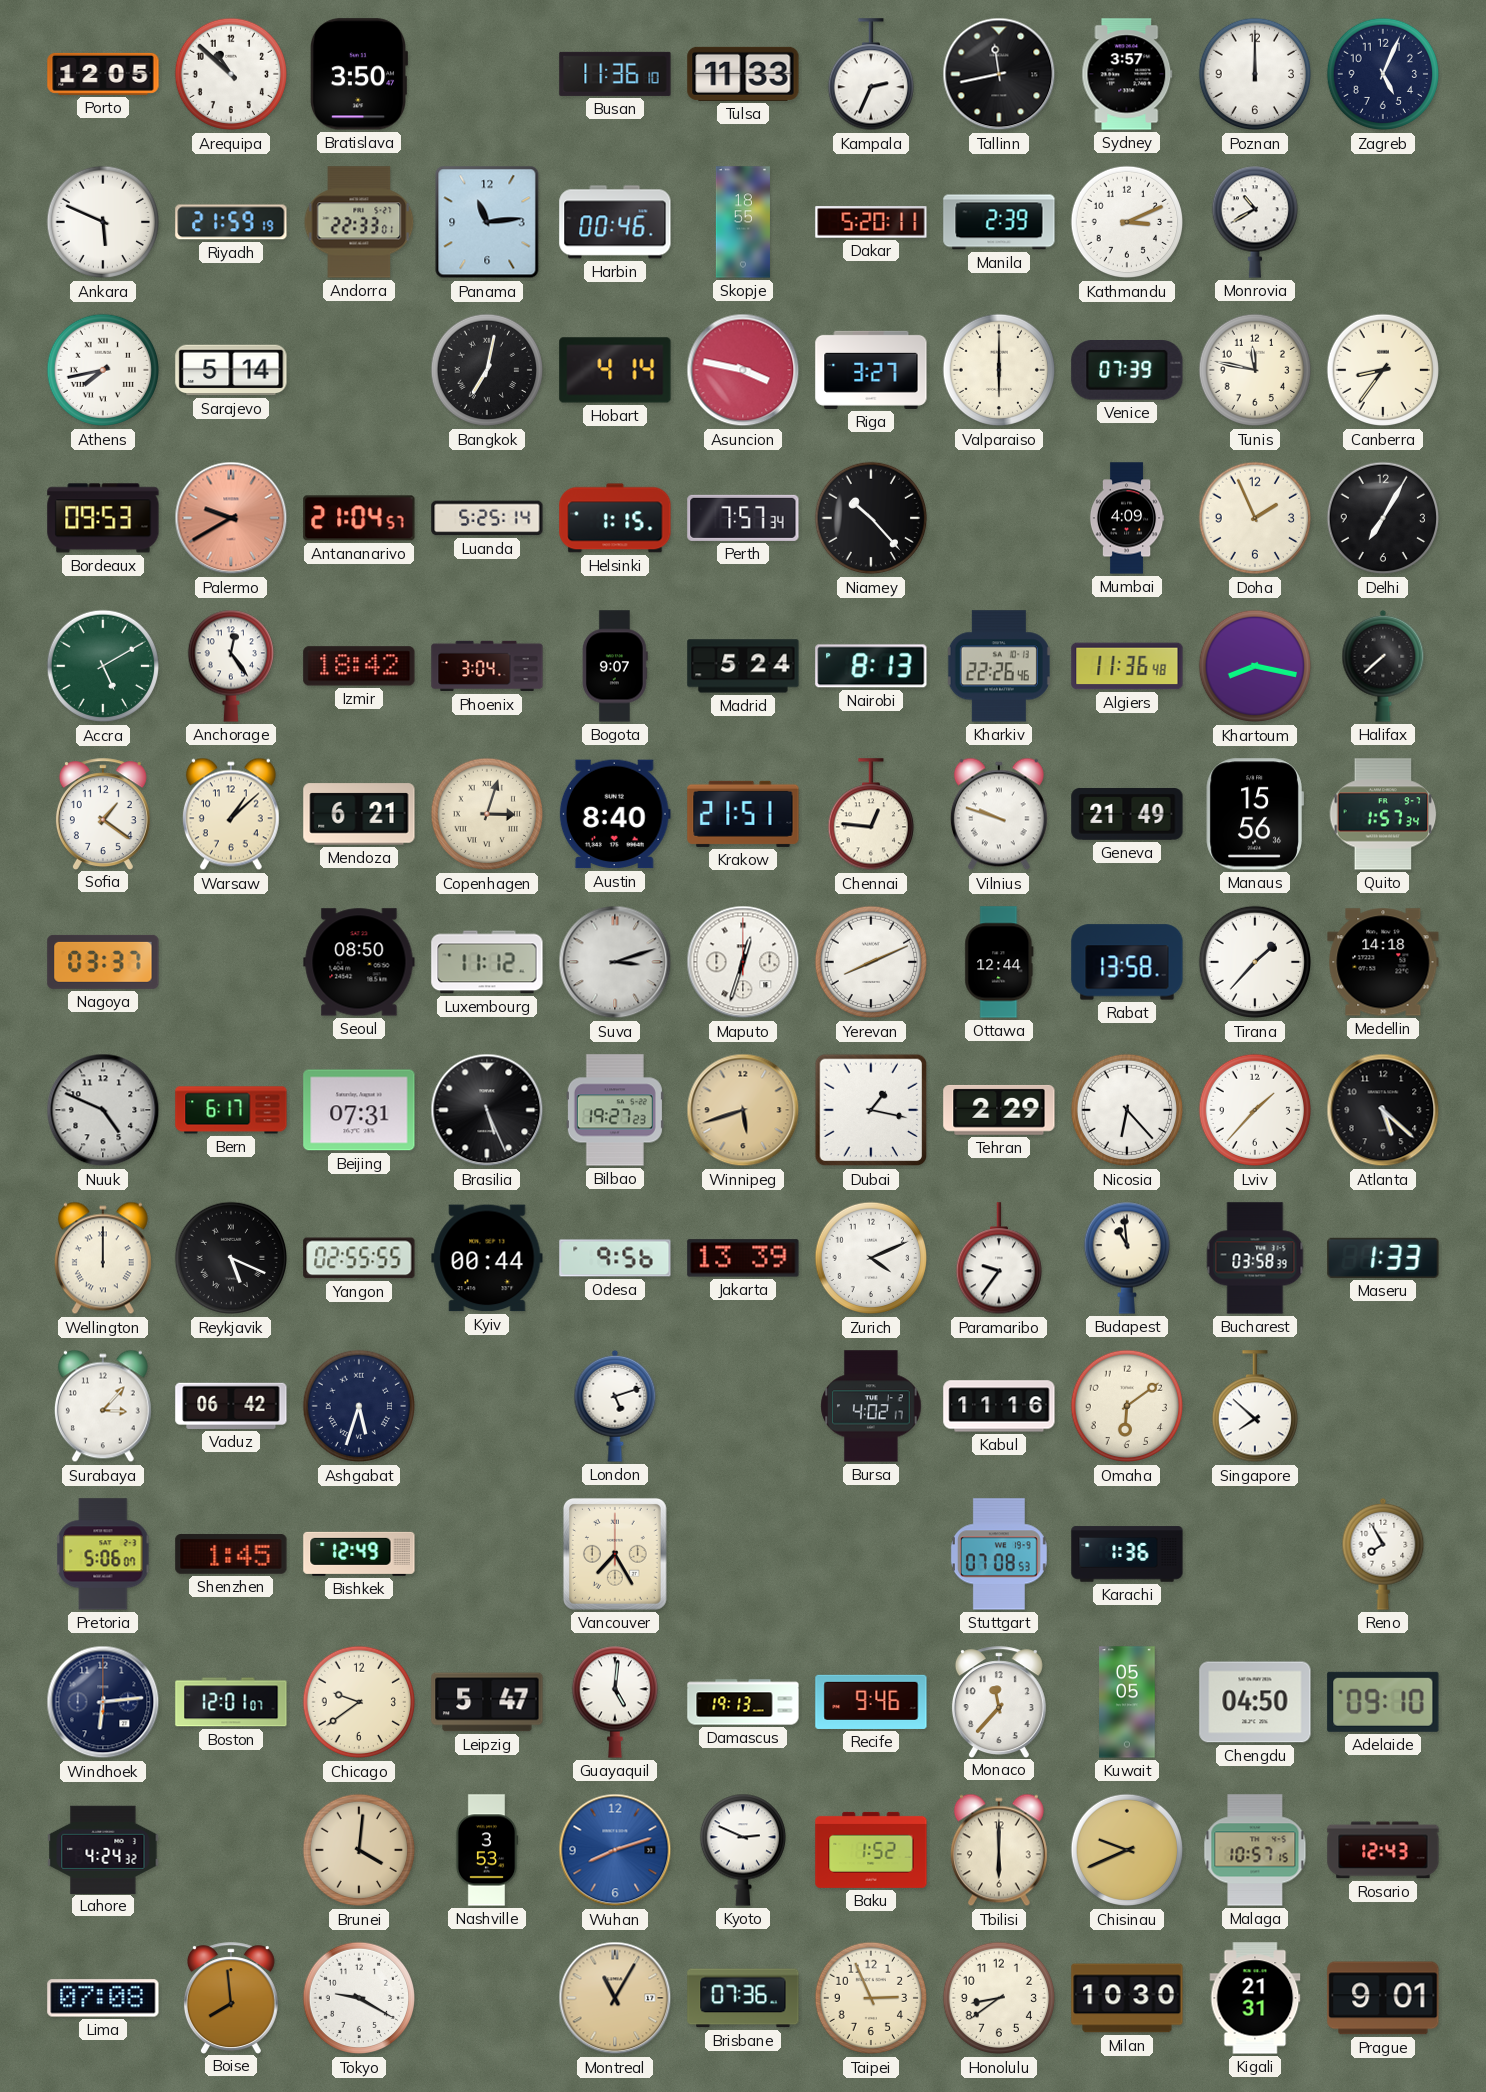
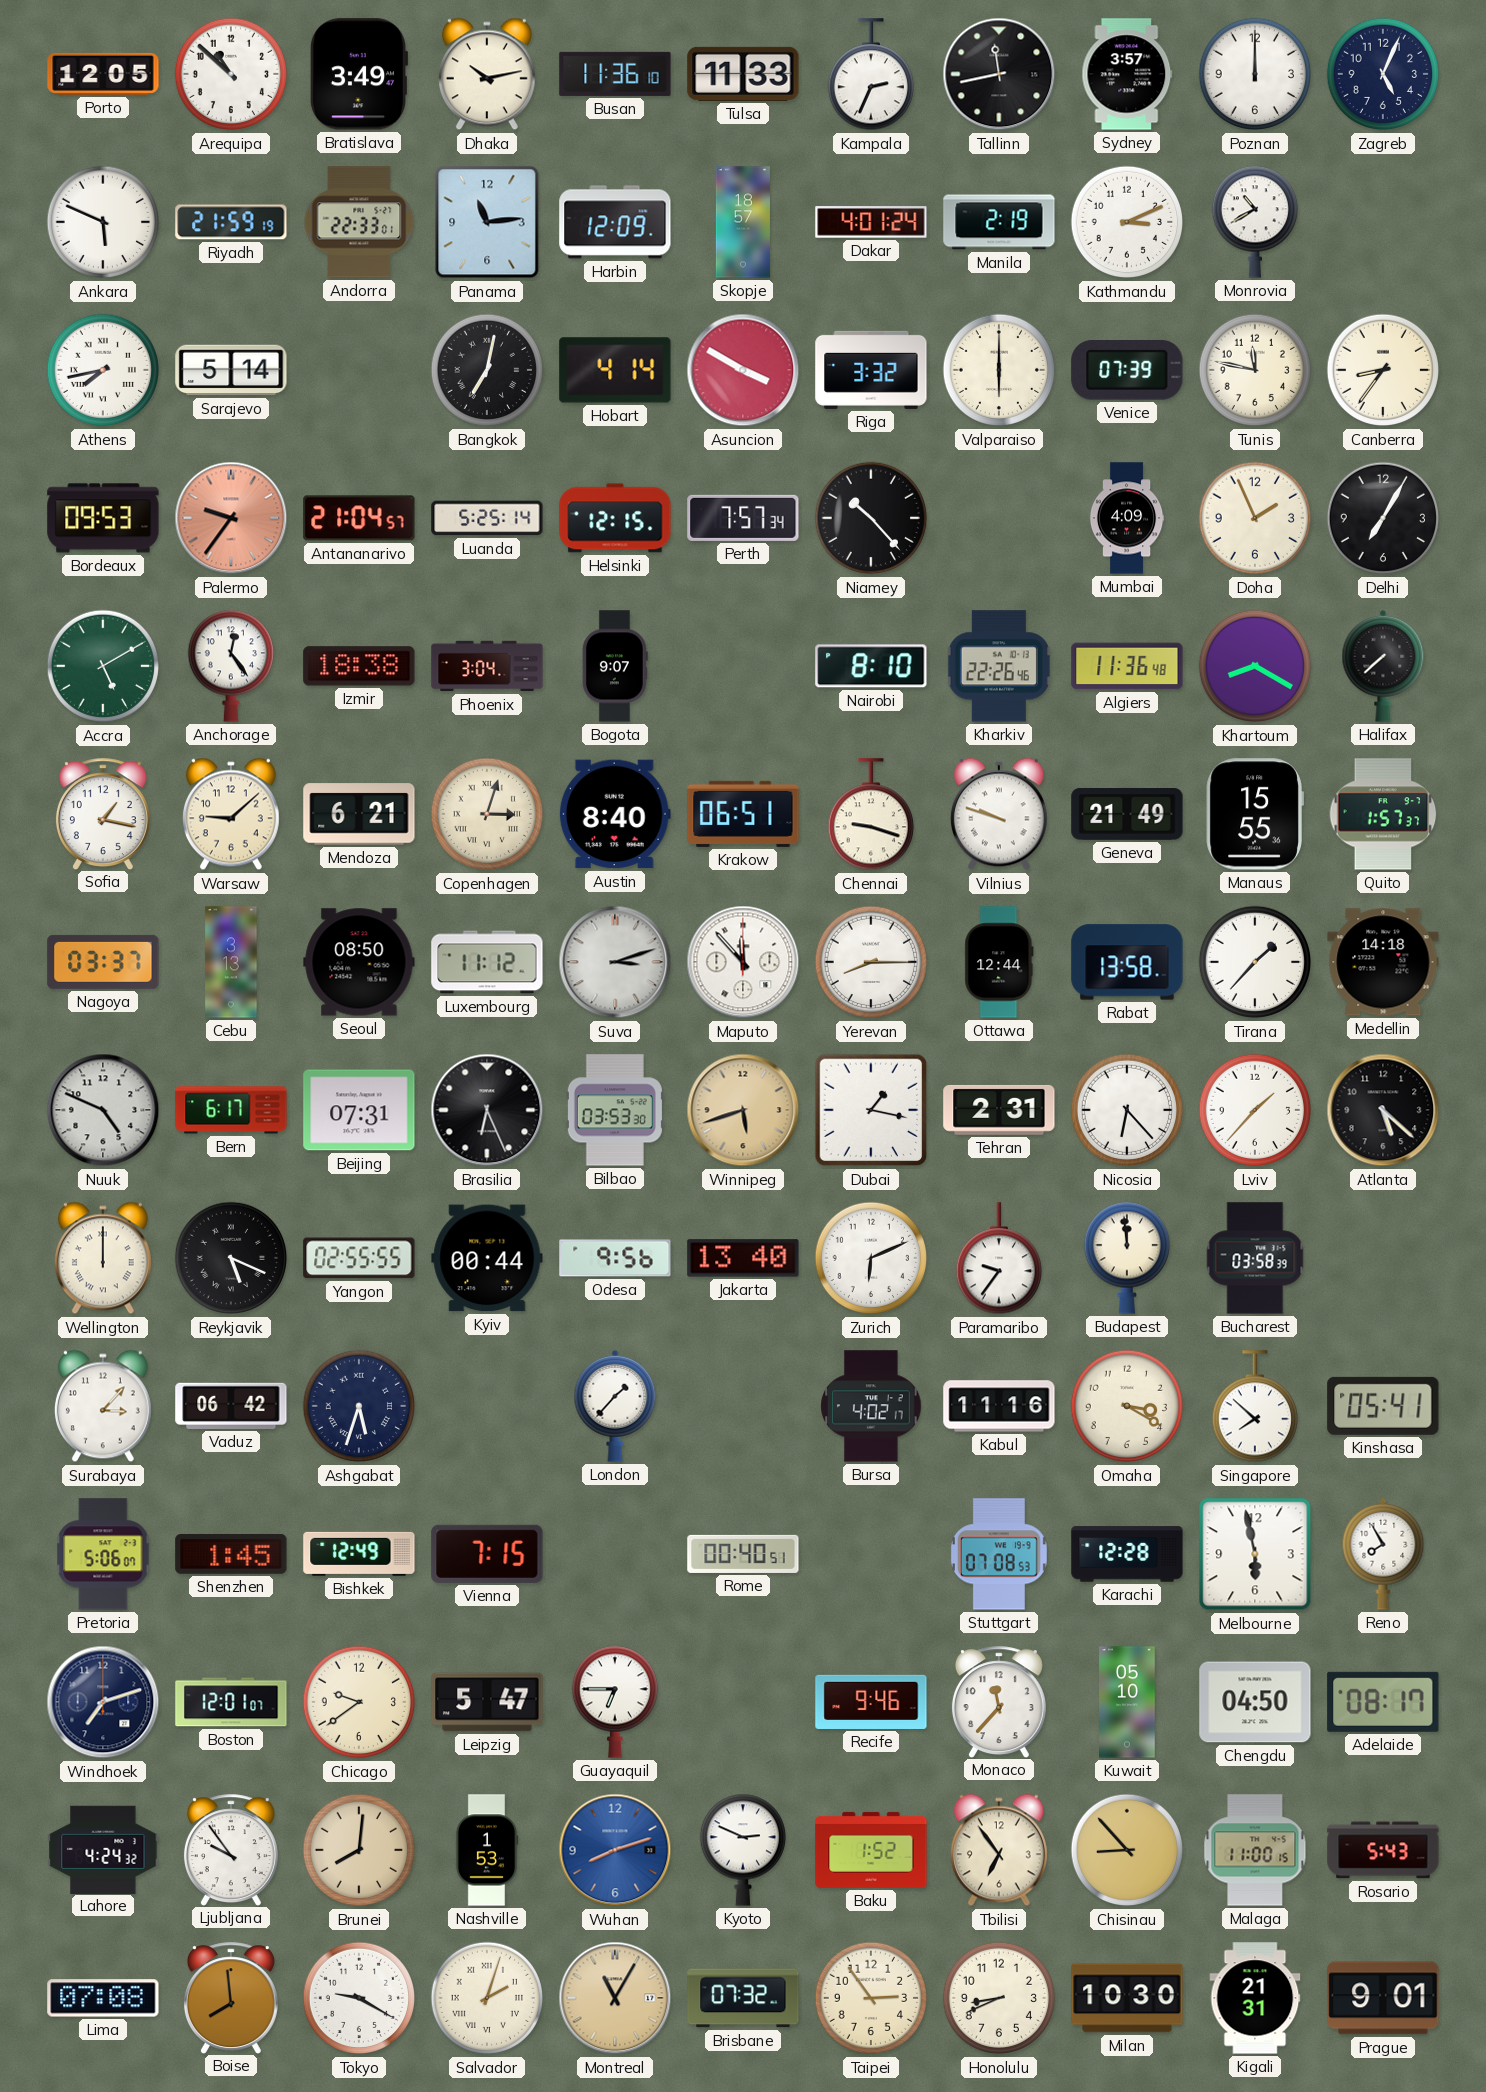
Bratislava: 3:50 -> 3:49
Dhaka: none -> 10:13
Harbin: 00:46 -> 12:09
Skopje: 18:55 -> 18:57
Dakar: 5:20 -> 4:01
Manila: 2:39 -> 2:19
Asuncion: 3:47 -> 3:50
Riga: 3:27 -> 3:32
Palermo: 9:40 -> 9:36
Helsinki: 1:15 -> 12:15
Izmir: 18:42 -> 18:38
Madrid: 5:24 -> none
Nairobi: 8:13 -> 8:10
Khartoum: 8:17 -> 8:20
Sofia: 1:21 -> 1:17
Warsaw: 1:08 -> 9:08
Krakow: 21:51 -> 06:51
Chennai: 12:46 -> 9:18
Manaus: 15:56 -> 15:55
Quito: 1:57:34 -> 1:57:37
Cebu: none -> 3:13
Maputo: 12:33 -> 11:53
Yerevan: 8:11 -> 8:15
Brasilia: 5:26 -> 6:26
Bilbao: 19:27 -> 03:53
Tehran: 2:29 -> 2:31
Jakarta: 13:39 -> 13:40
Zurich: 4:11 -> 6:11
Budapest: 10:59 -> 11:59
Maseru: 1:33 -> none
London: 5:12 -> 1:37
Omaha: 6:09 -> 3:20
Kinshasa: none -> 05:41
Vienna: none -> 7:15
Vancouver: 7:25 -> none
Rome: none -> 00:40
Karachi: 1:36 -> 12:28
Melbourne: none -> 5:58
Windhoek: 6:14 -> 7:12
Guayaquil: 5:01 -> 6:45
Damascus: 19:13 -> none
Kuwait: 05:05 -> 05:10
Adelaide: 09:10 -> 08:17
Ljubljana: none -> 9:54
Brunei: 4:01 -> 8:01
Nashville: 3:53 -> 1:53
Tbilisi: 6:00 -> 6:54
Chisinau: 9:41 -> 8:53
Malaga: 10:57 -> 11:00
Rosario: 12:43 -> 5:43
Salvador: none -> 2:03
Brisbane: 07:36 -> 07:32
Taipei: 2:56 -> 2:54
Honolulu: 8:39 -> 8:41
